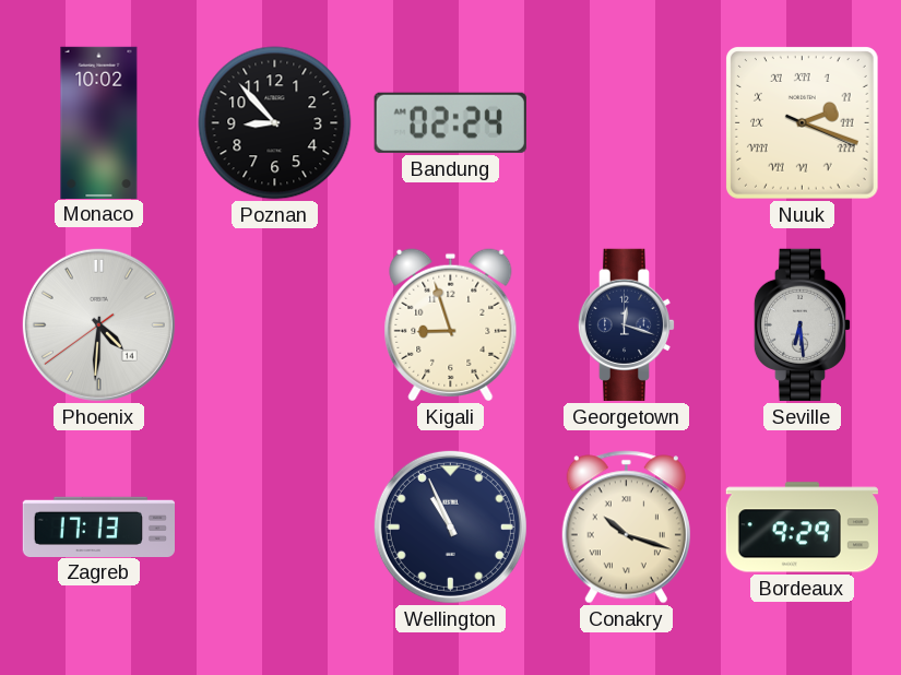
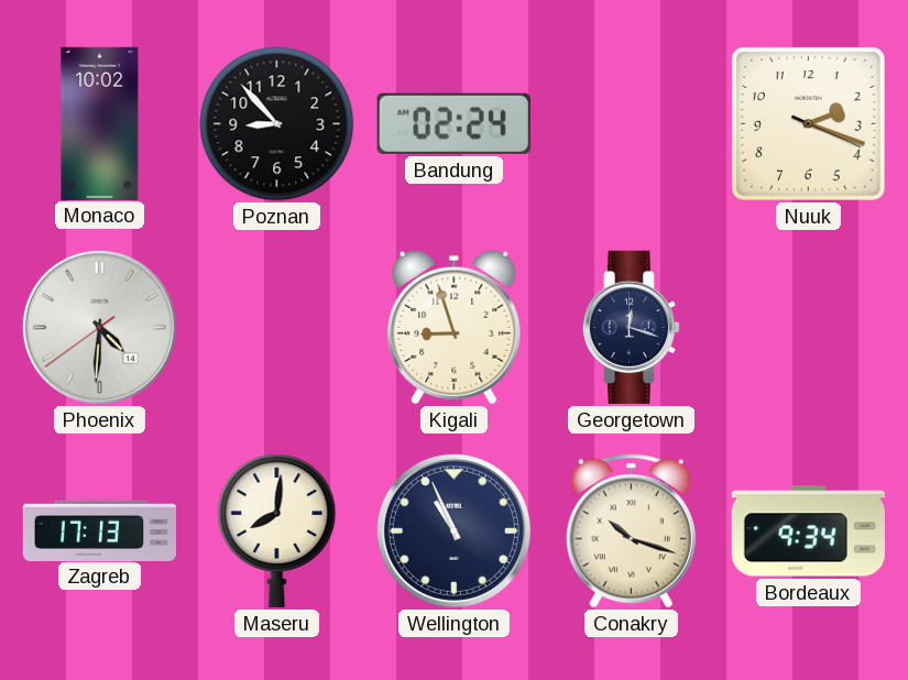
Nuuk numerals: Roman -> Arabic
Seville: 6:29 -> none
Maseru: none -> 8:01
Bordeaux: 9:29 -> 9:34
